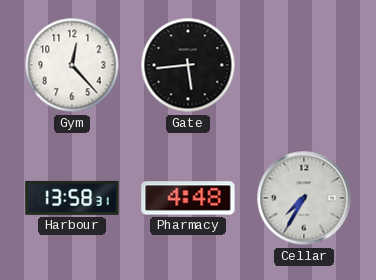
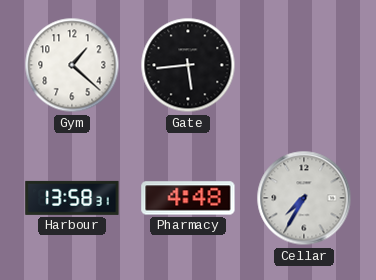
Gym: 12:23 -> 1:22
